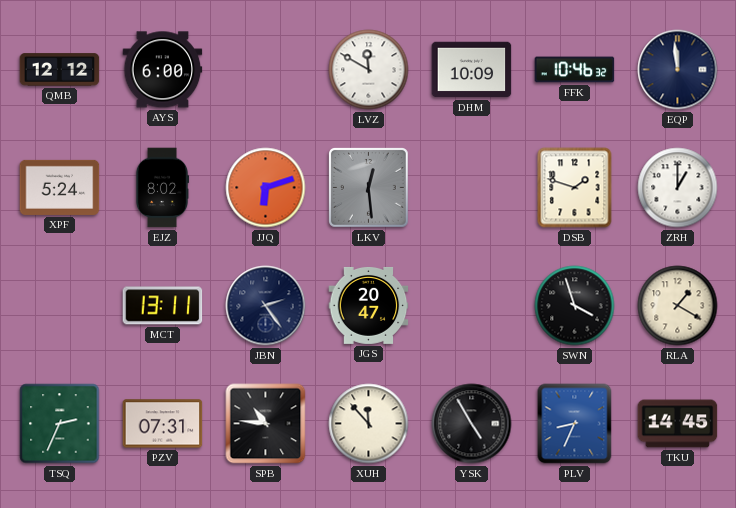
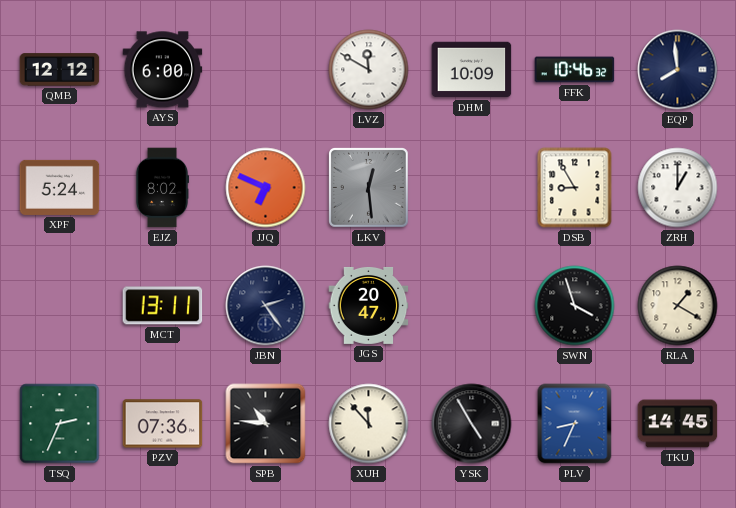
EQP: 11:59 -> 7:59
JJQ: 6:12 -> 6:49
DSB: 1:48 -> 8:55
PZV: 07:31 -> 07:36
